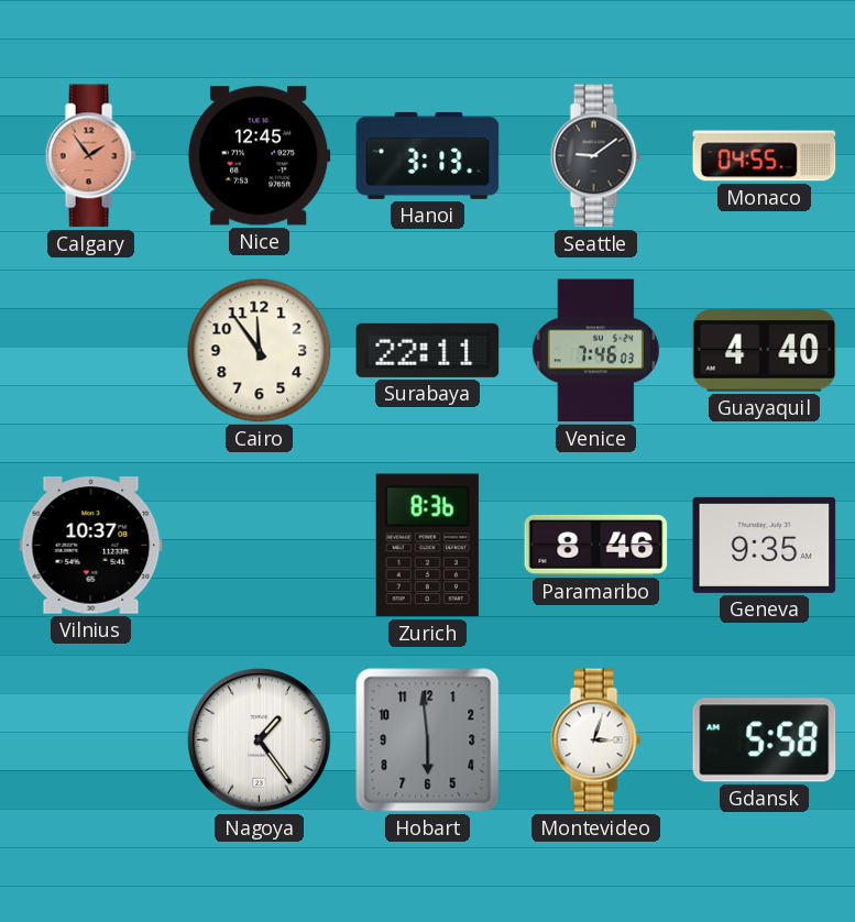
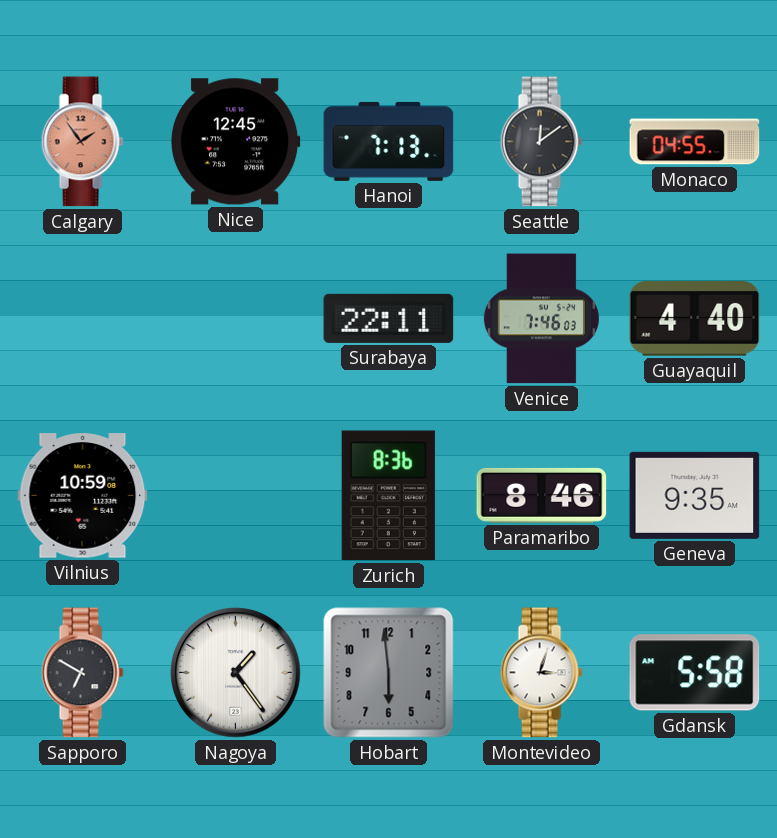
Hanoi: 3:13 -> 7:13
Seattle: 9:09 -> 12:09
Cairo: 11:54 -> none
Vilnius: 10:37 -> 10:59
Sapporo: none -> 6:50
